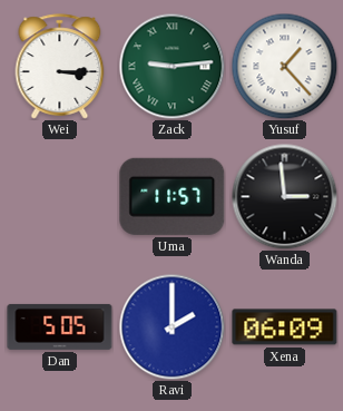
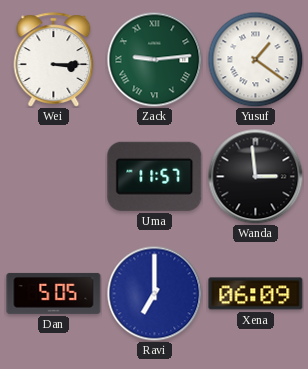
Yusuf: 1:23 -> 1:21
Ravi: 2:00 -> 7:00
